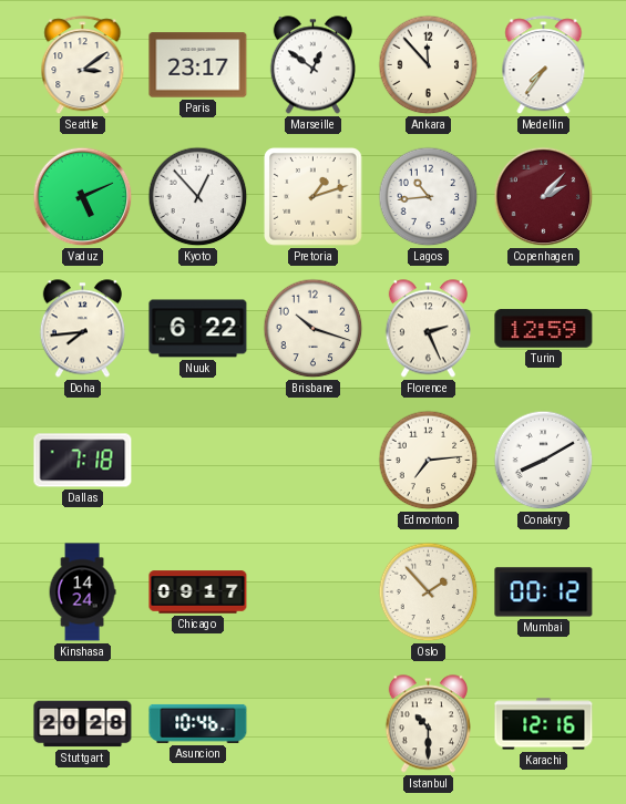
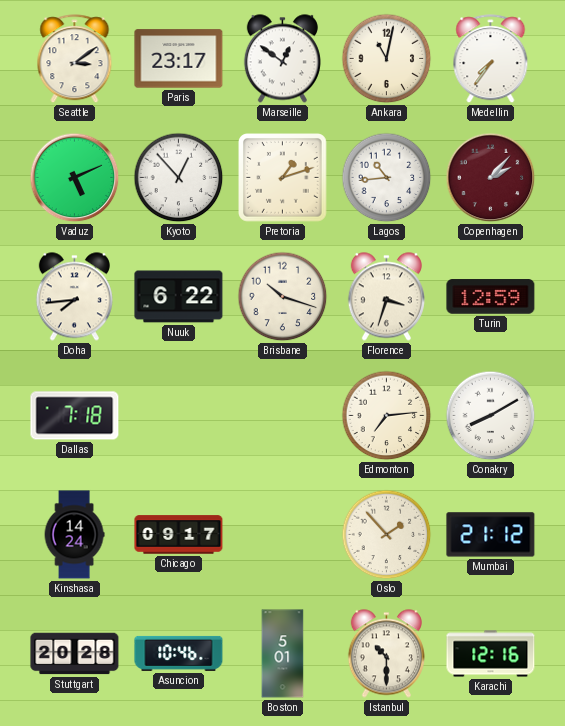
Ankara: 11:53 -> 11:02
Florence: 2:26 -> 3:33
Mumbai: 00:12 -> 21:12
Boston: none -> 5:01
